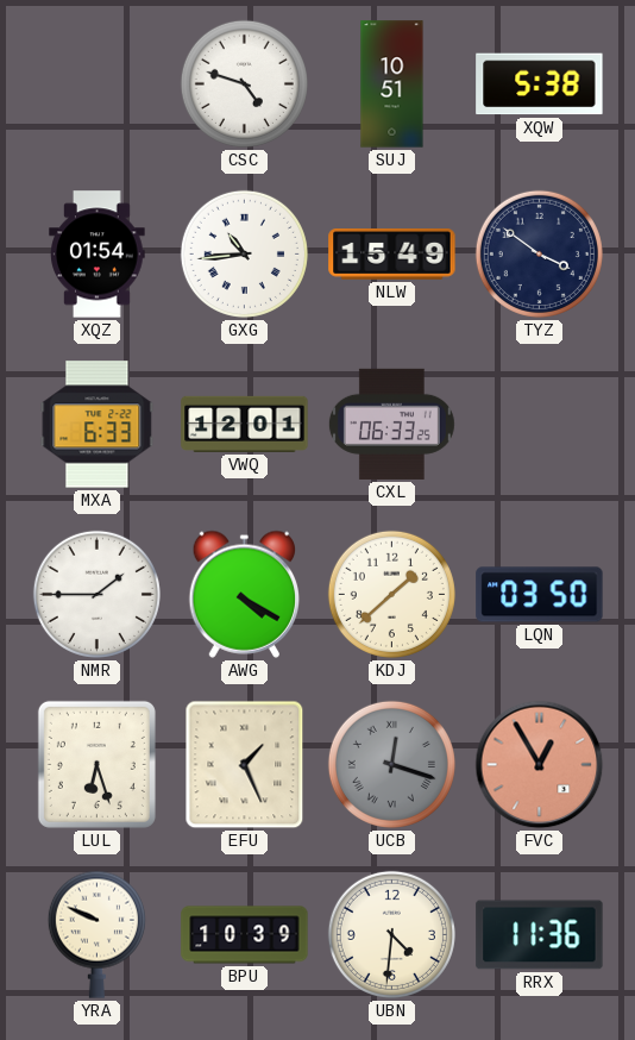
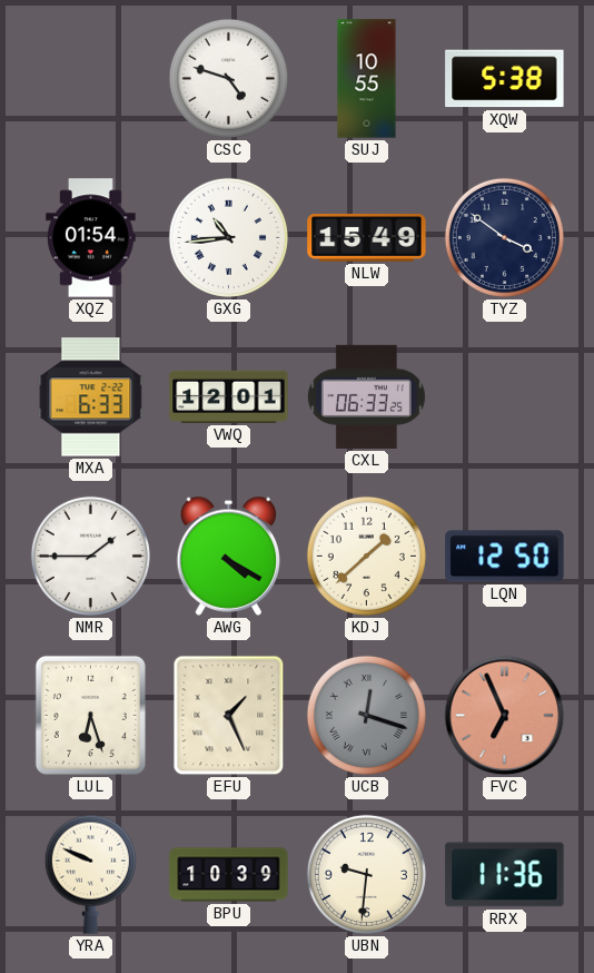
SUJ: 10:51 -> 10:55
LQN: 03:50 -> 12:50
FVC: 12:55 -> 6:56
UBN: 4:31 -> 9:31
